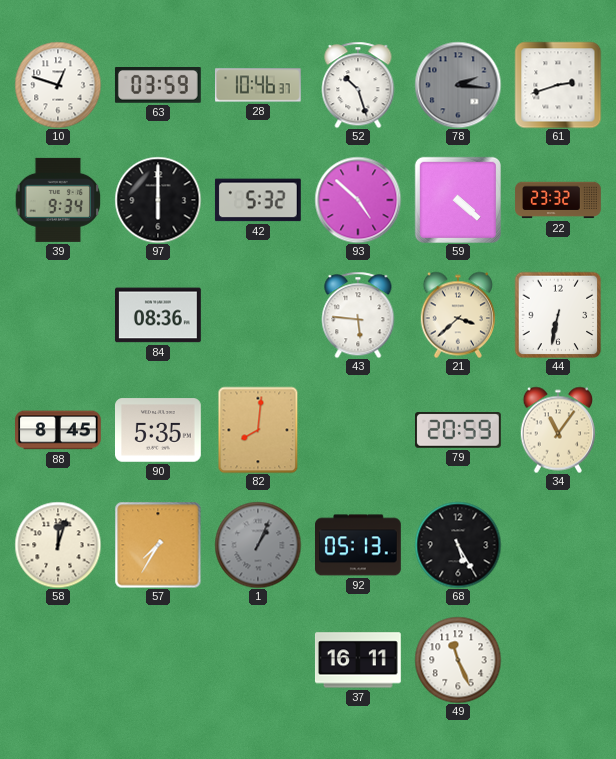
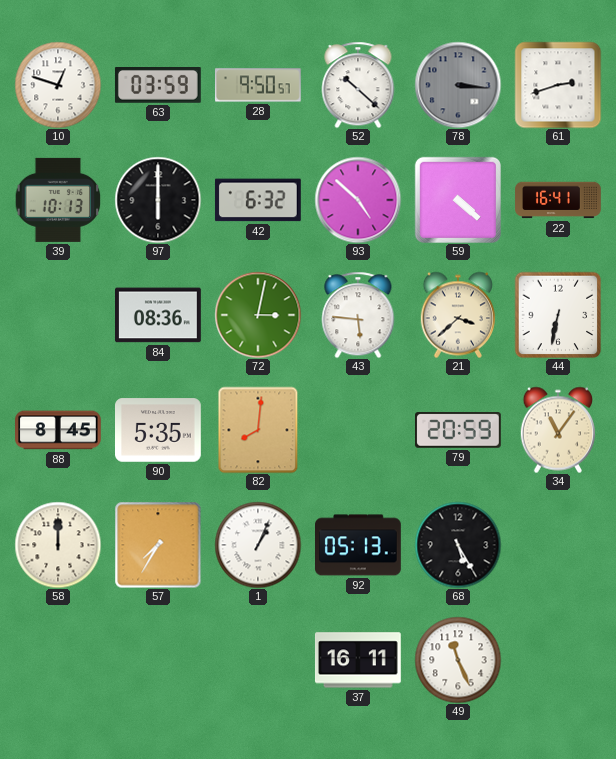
28: 10:46 -> 9:50
52: 10:27 -> 10:22
78: 2:16 -> 3:16
39: 9:34 -> 10:13
42: 5:32 -> 6:32
22: 23:32 -> 16:41
72: none -> 3:02
58: 12:03 -> 12:00
1 dial: grey -> white
